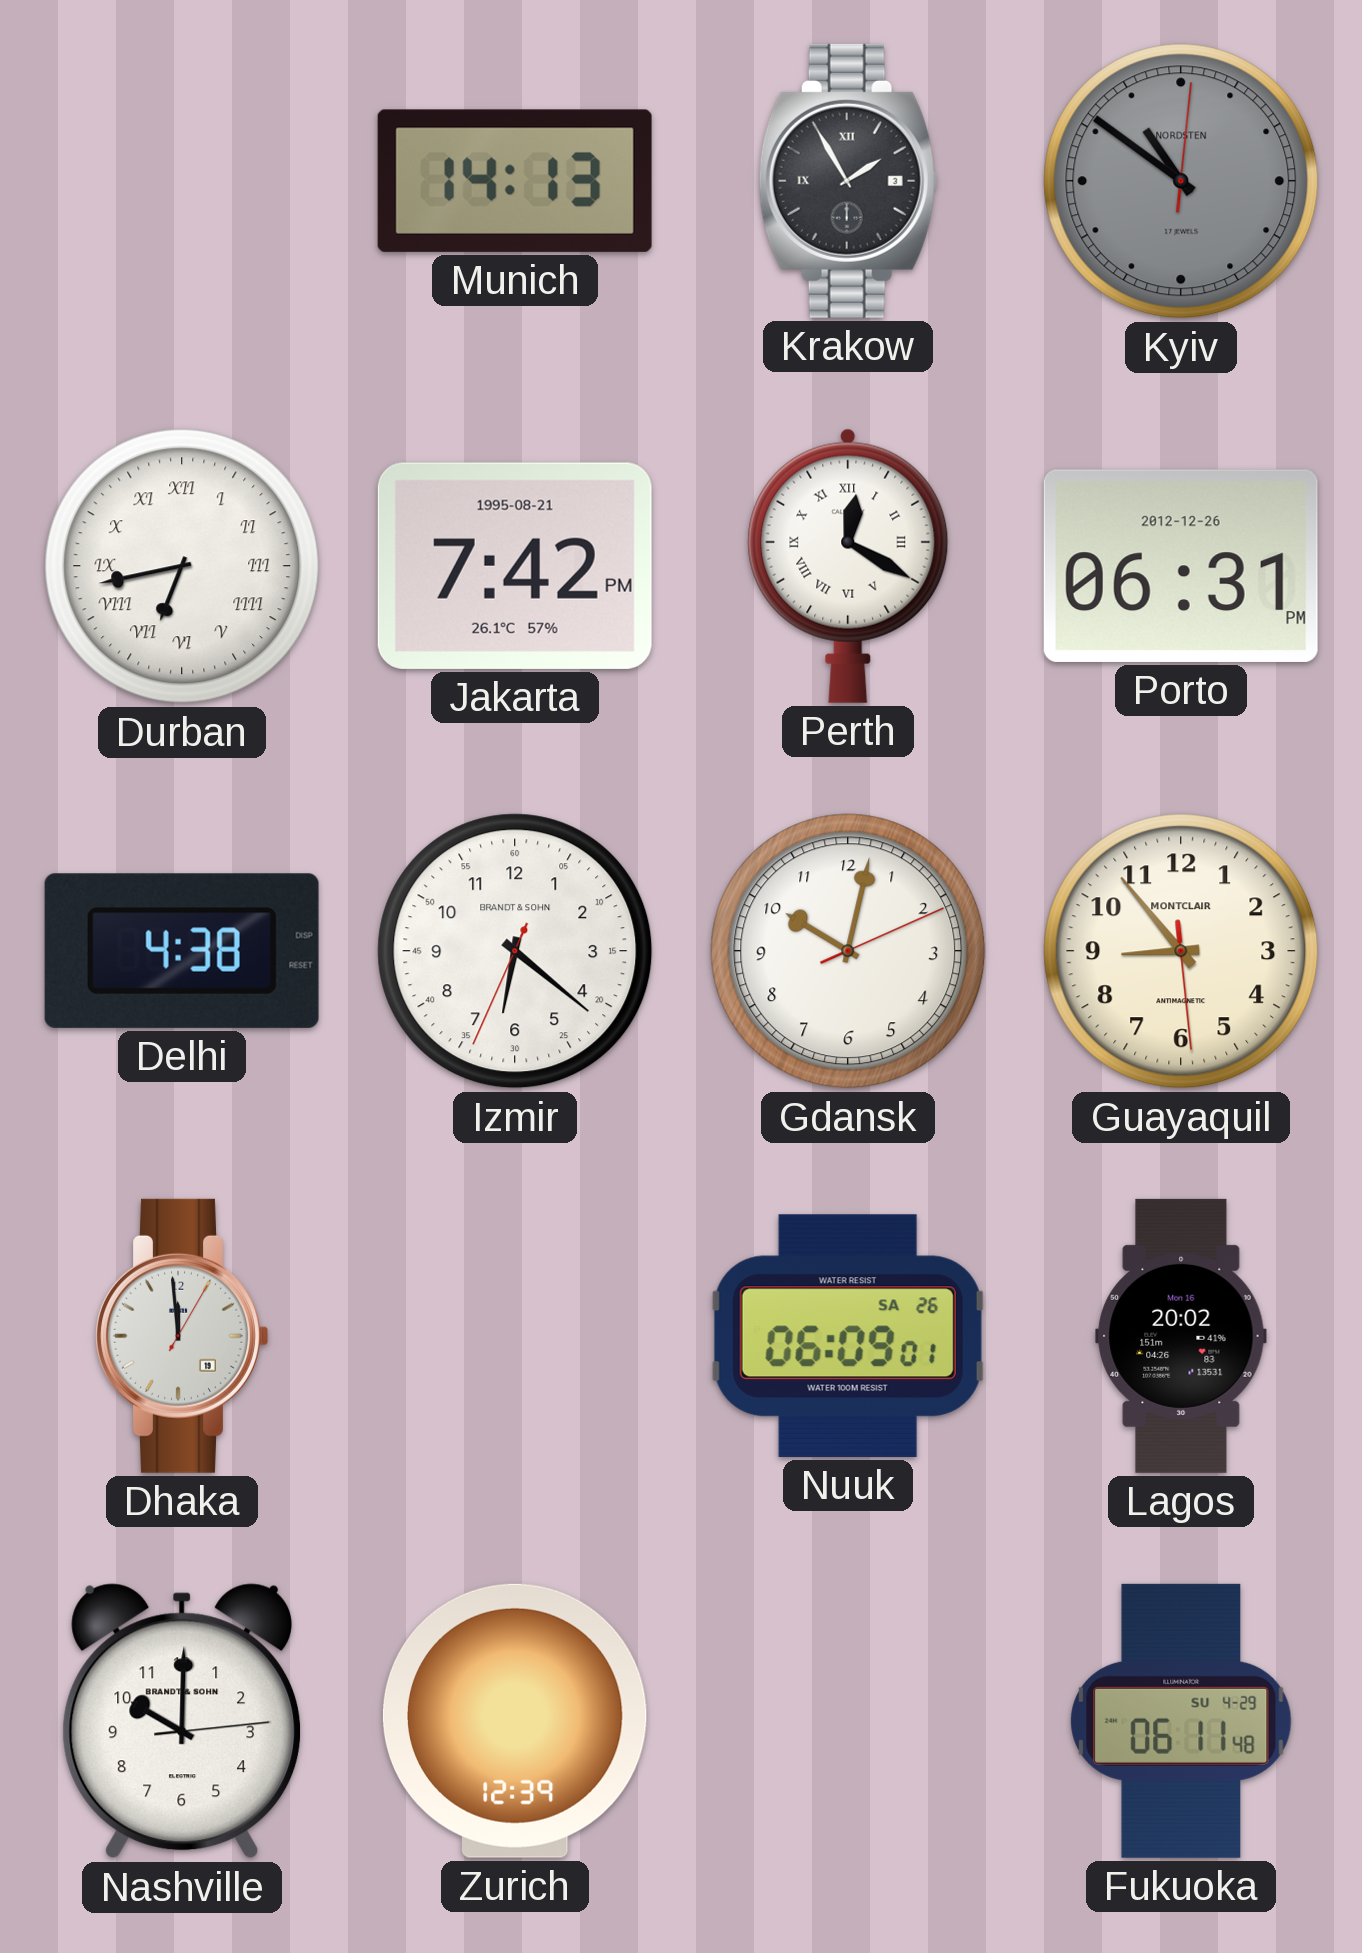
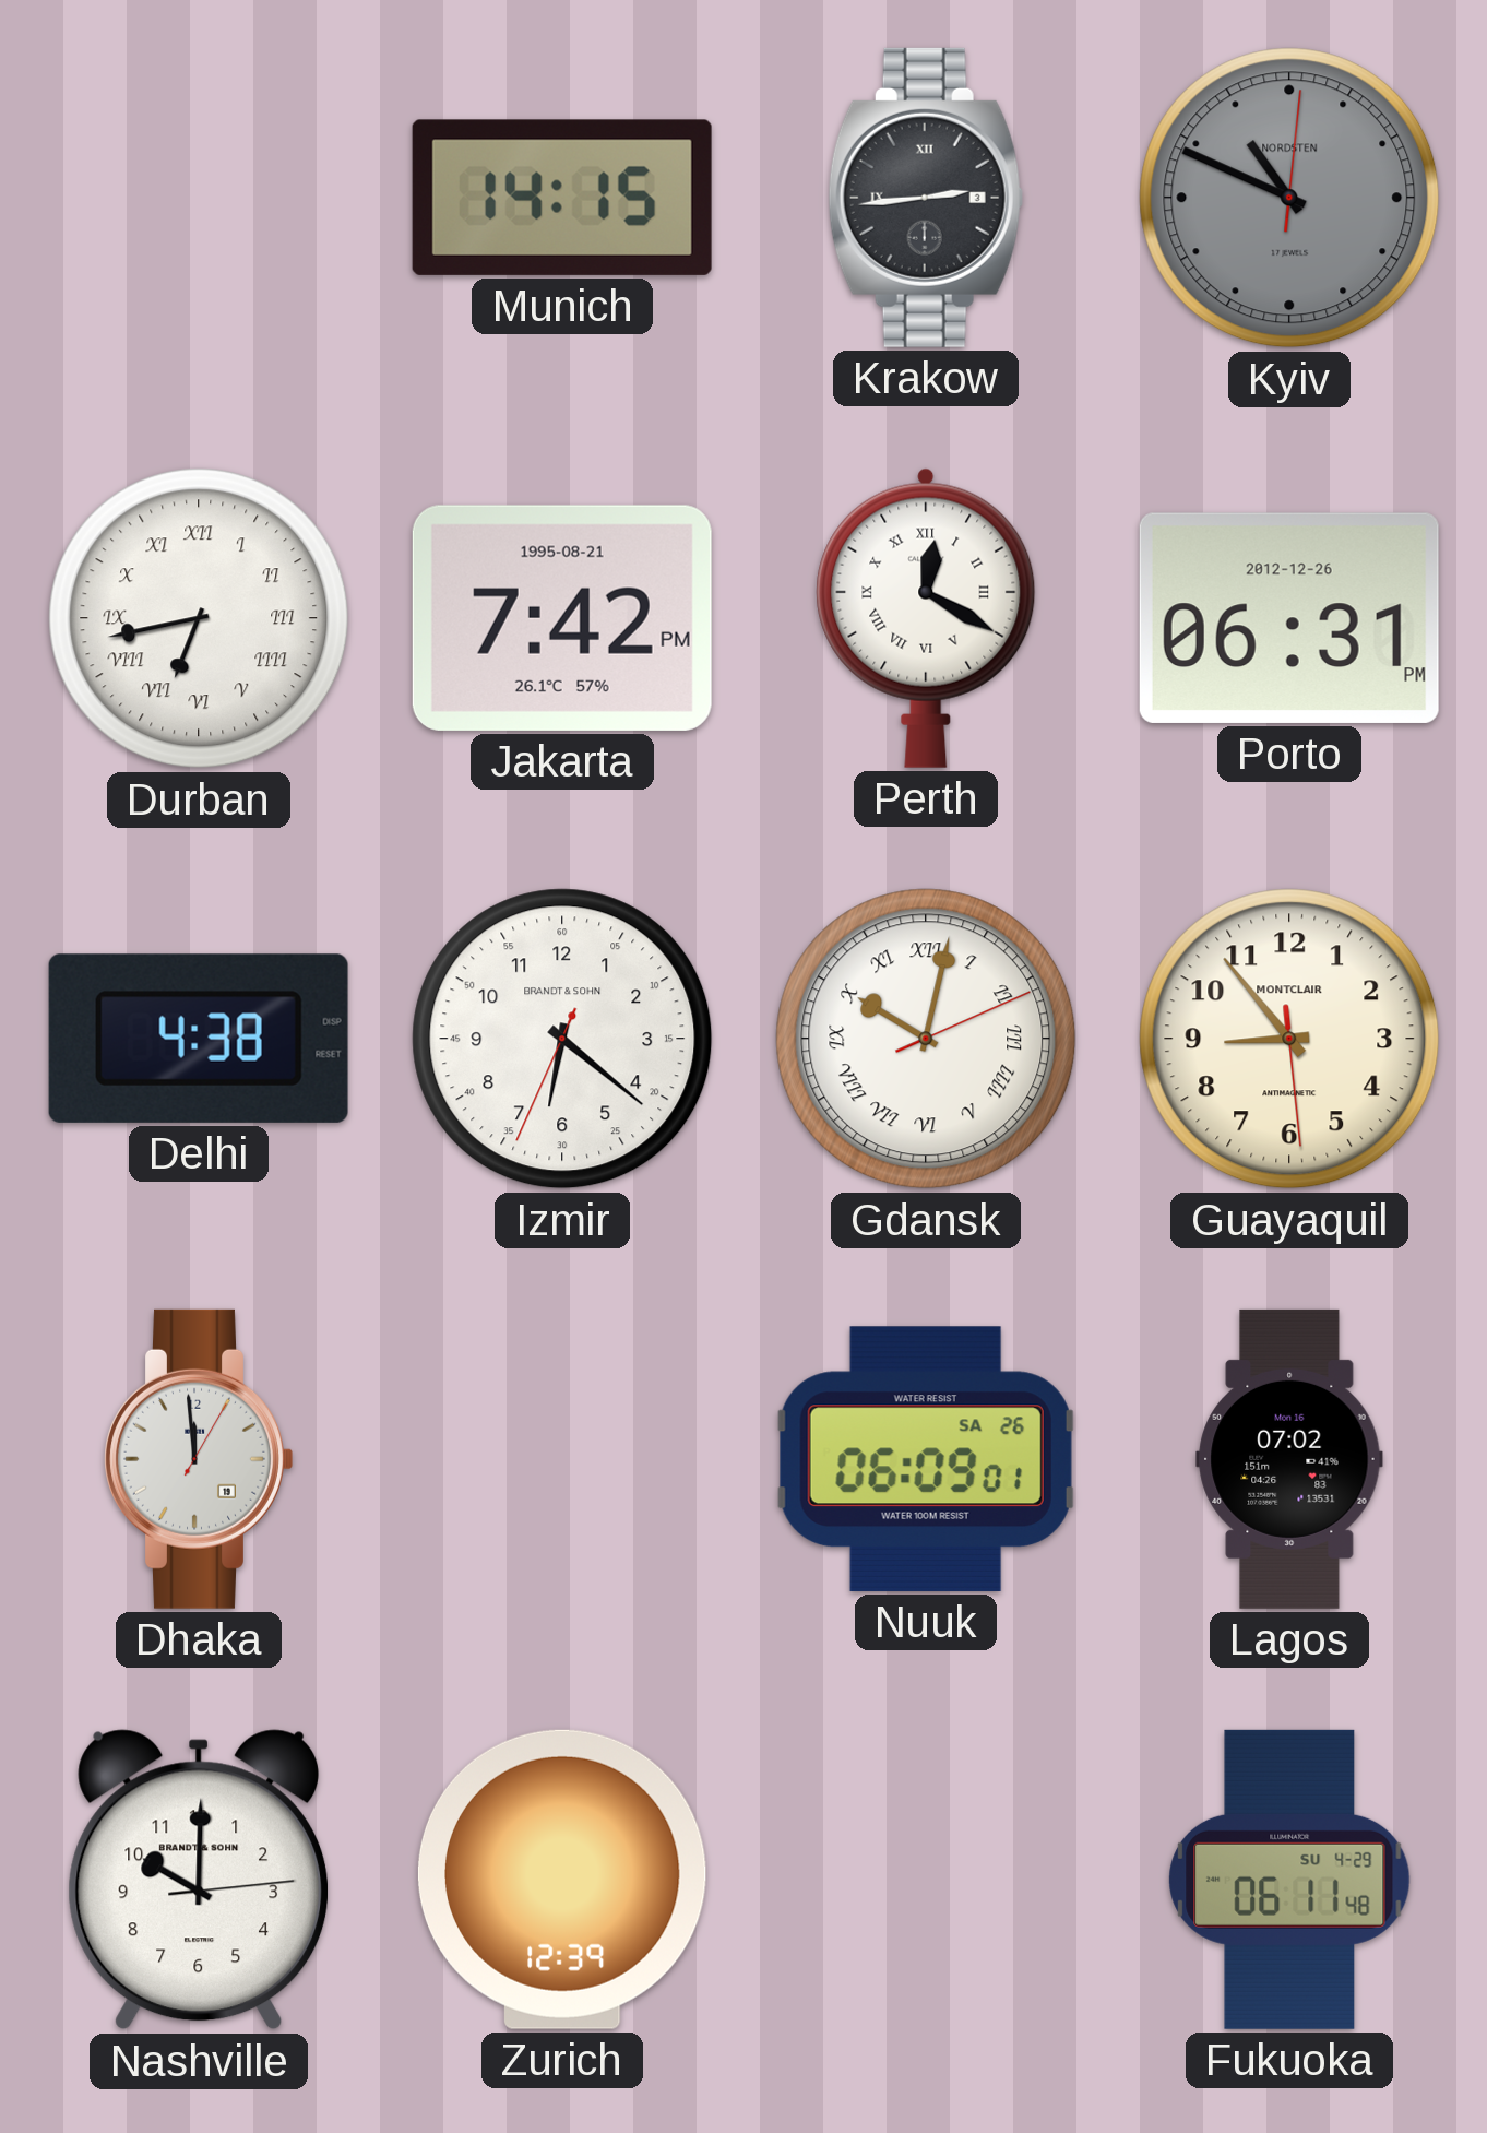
Munich: 14:13 -> 14:15
Krakow: 1:55 -> 2:44
Kyiv: 10:51 -> 10:49
Gdansk numerals: Arabic -> Roman
Lagos: 20:02 -> 07:02
